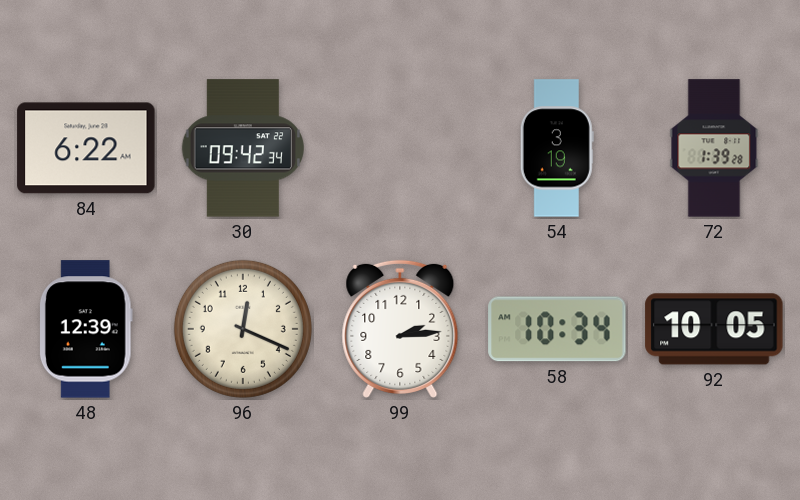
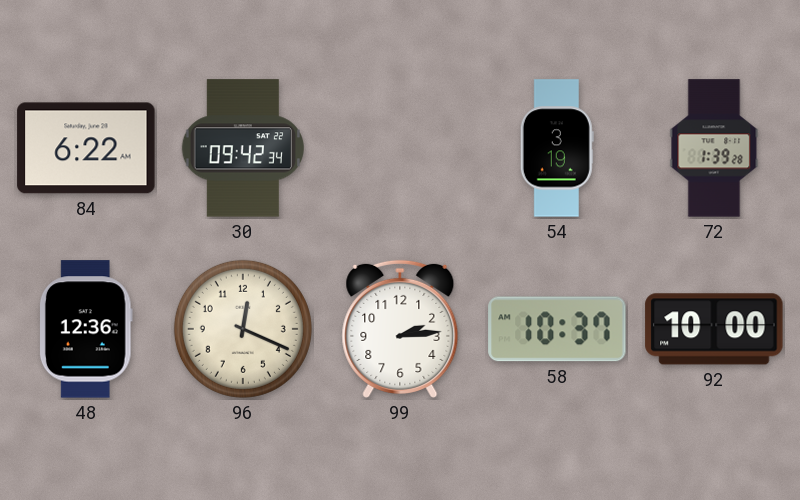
48: 12:39 -> 12:36
58: 10:34 -> 10:37
92: 10:05 -> 10:00
